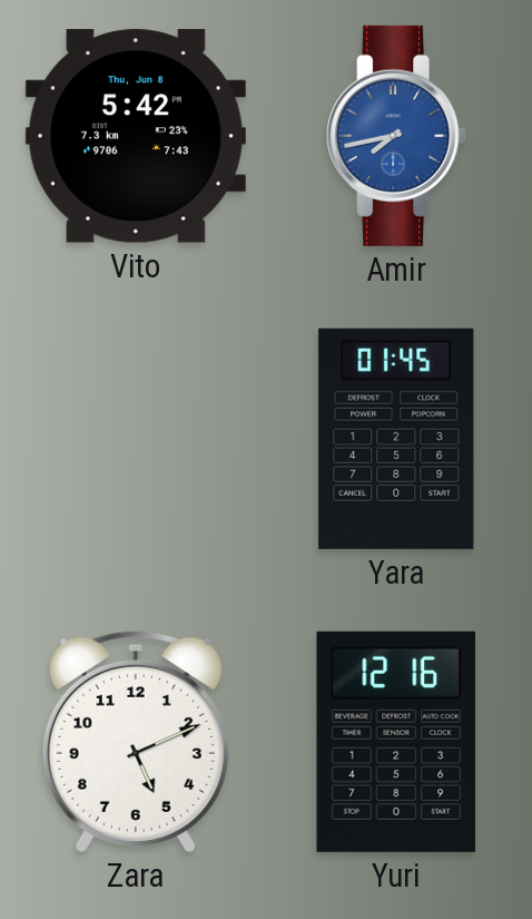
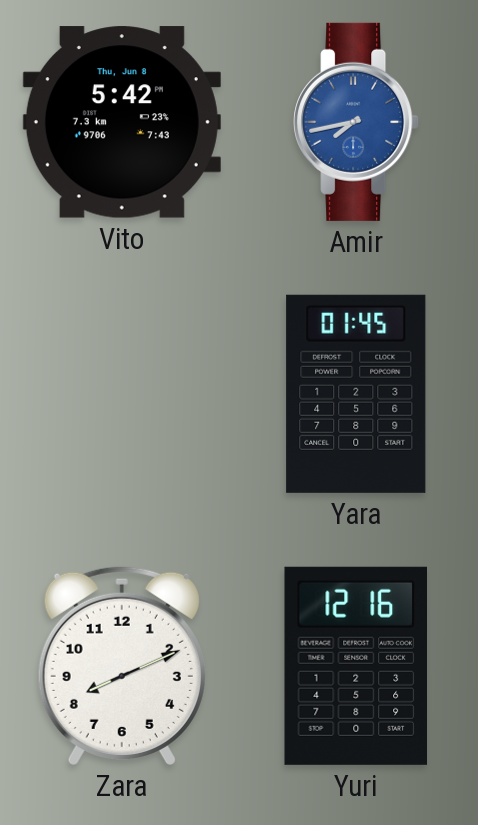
Zara: 5:11 -> 8:11
